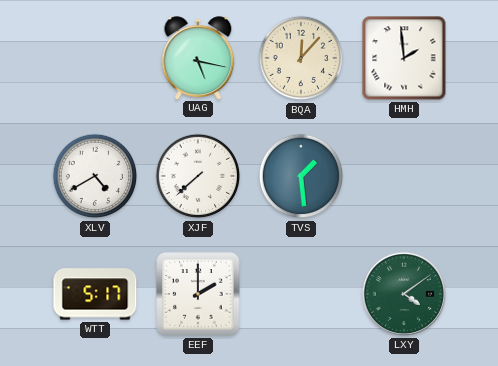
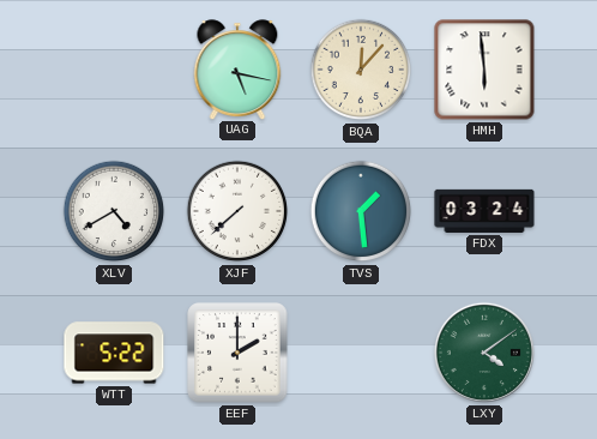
HMH: 1:59 -> 5:59
FDX: none -> 03:24
WTT: 5:17 -> 5:22
